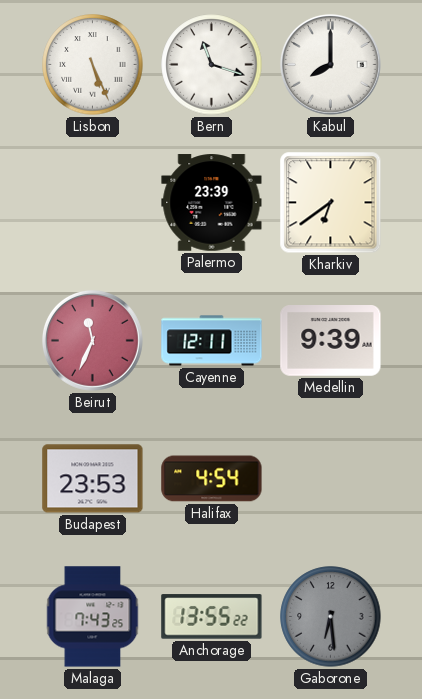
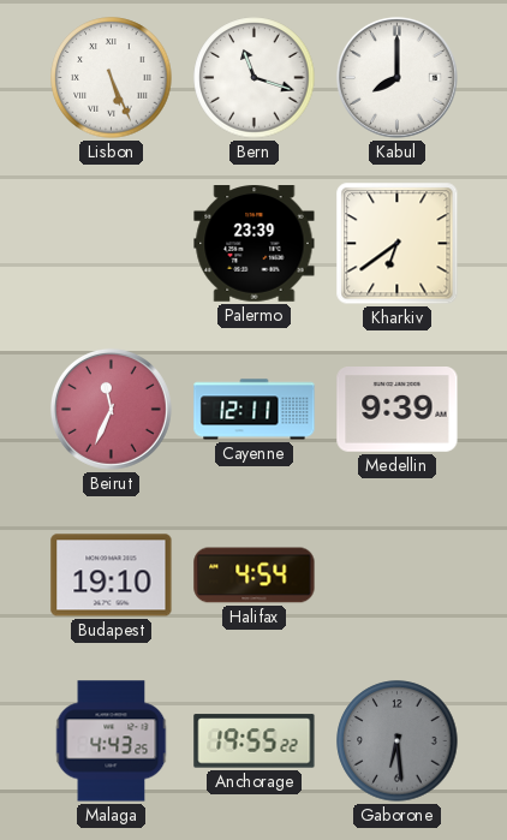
Budapest: 23:53 -> 19:10
Malaga: 7:43 -> 4:43
Anchorage: 13:55 -> 19:55
